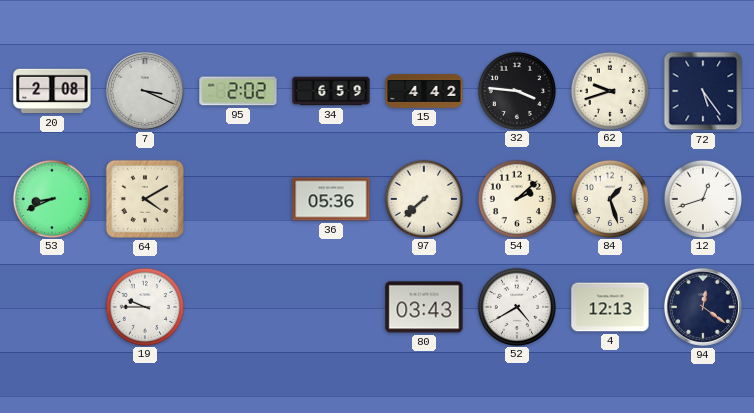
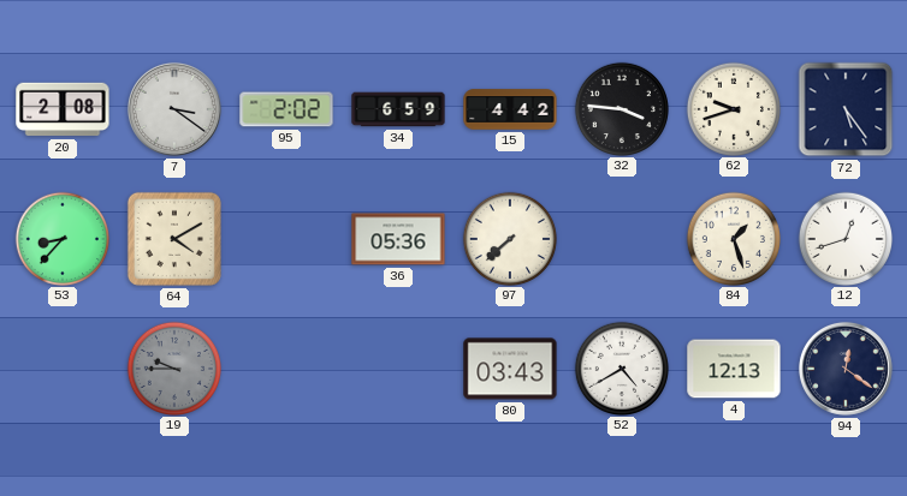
7: 3:19 -> 3:21
53: 8:41 -> 8:37
54: 2:08 -> none
19 dial: white -> grey
